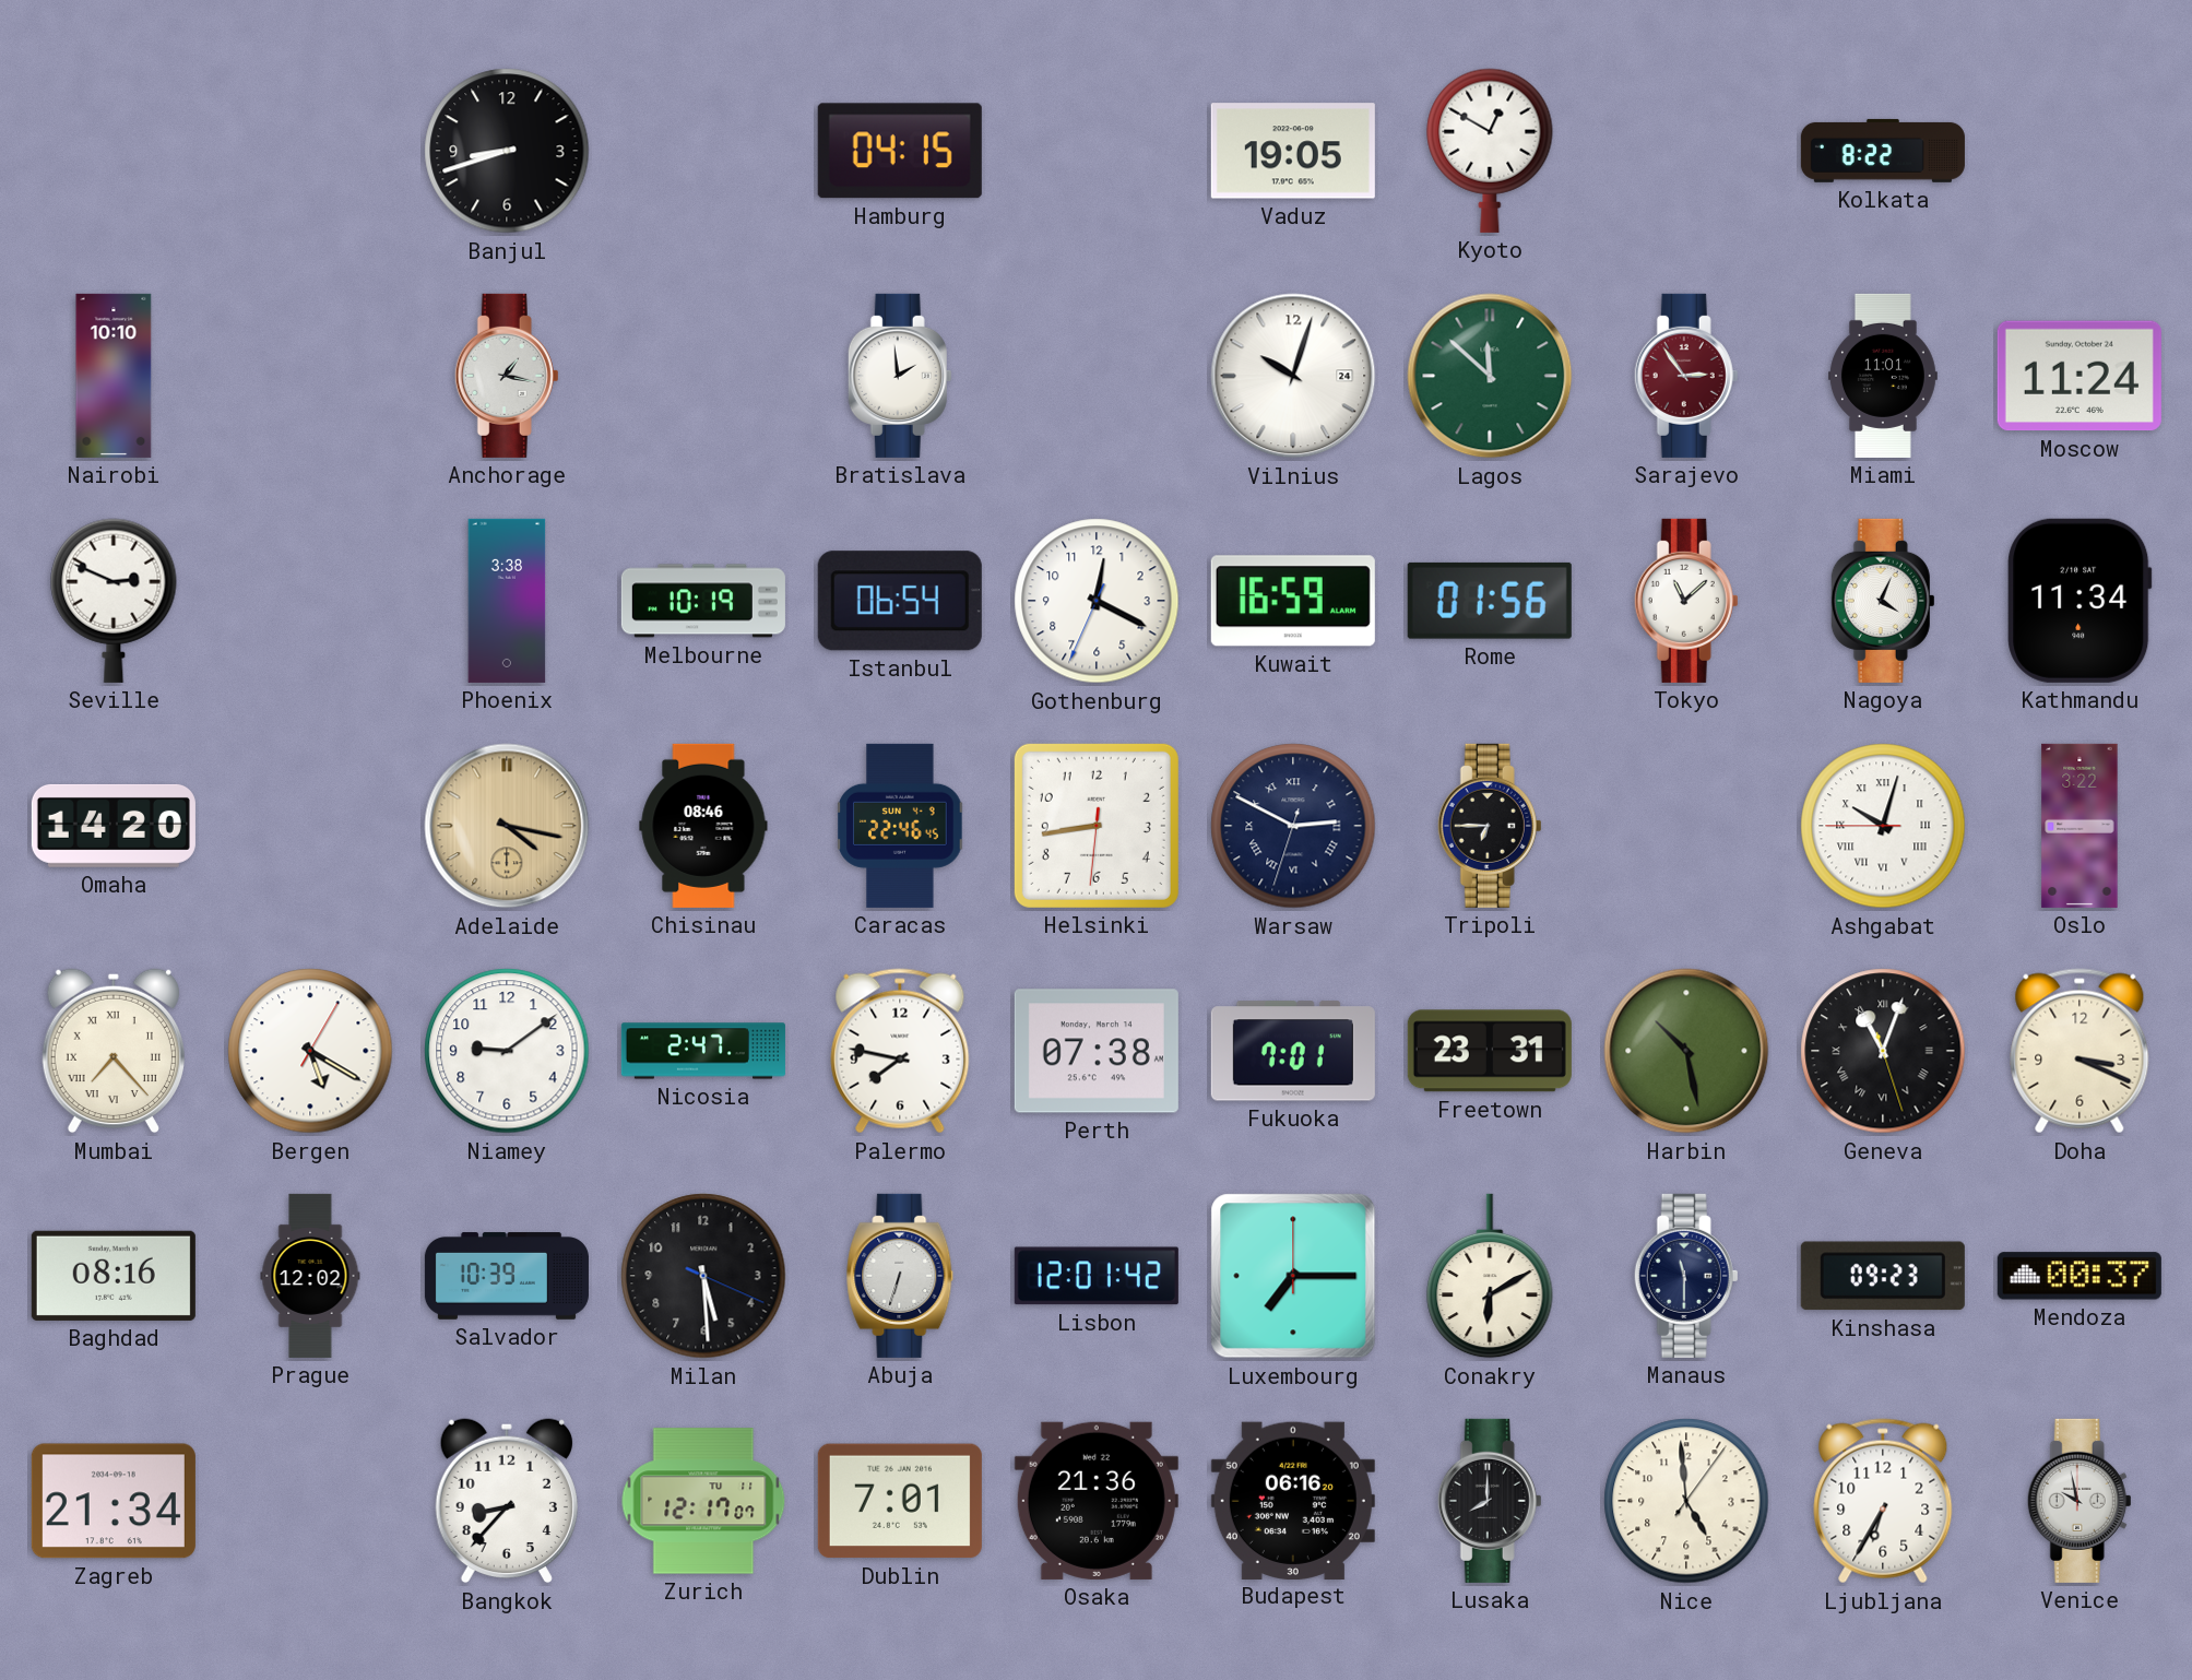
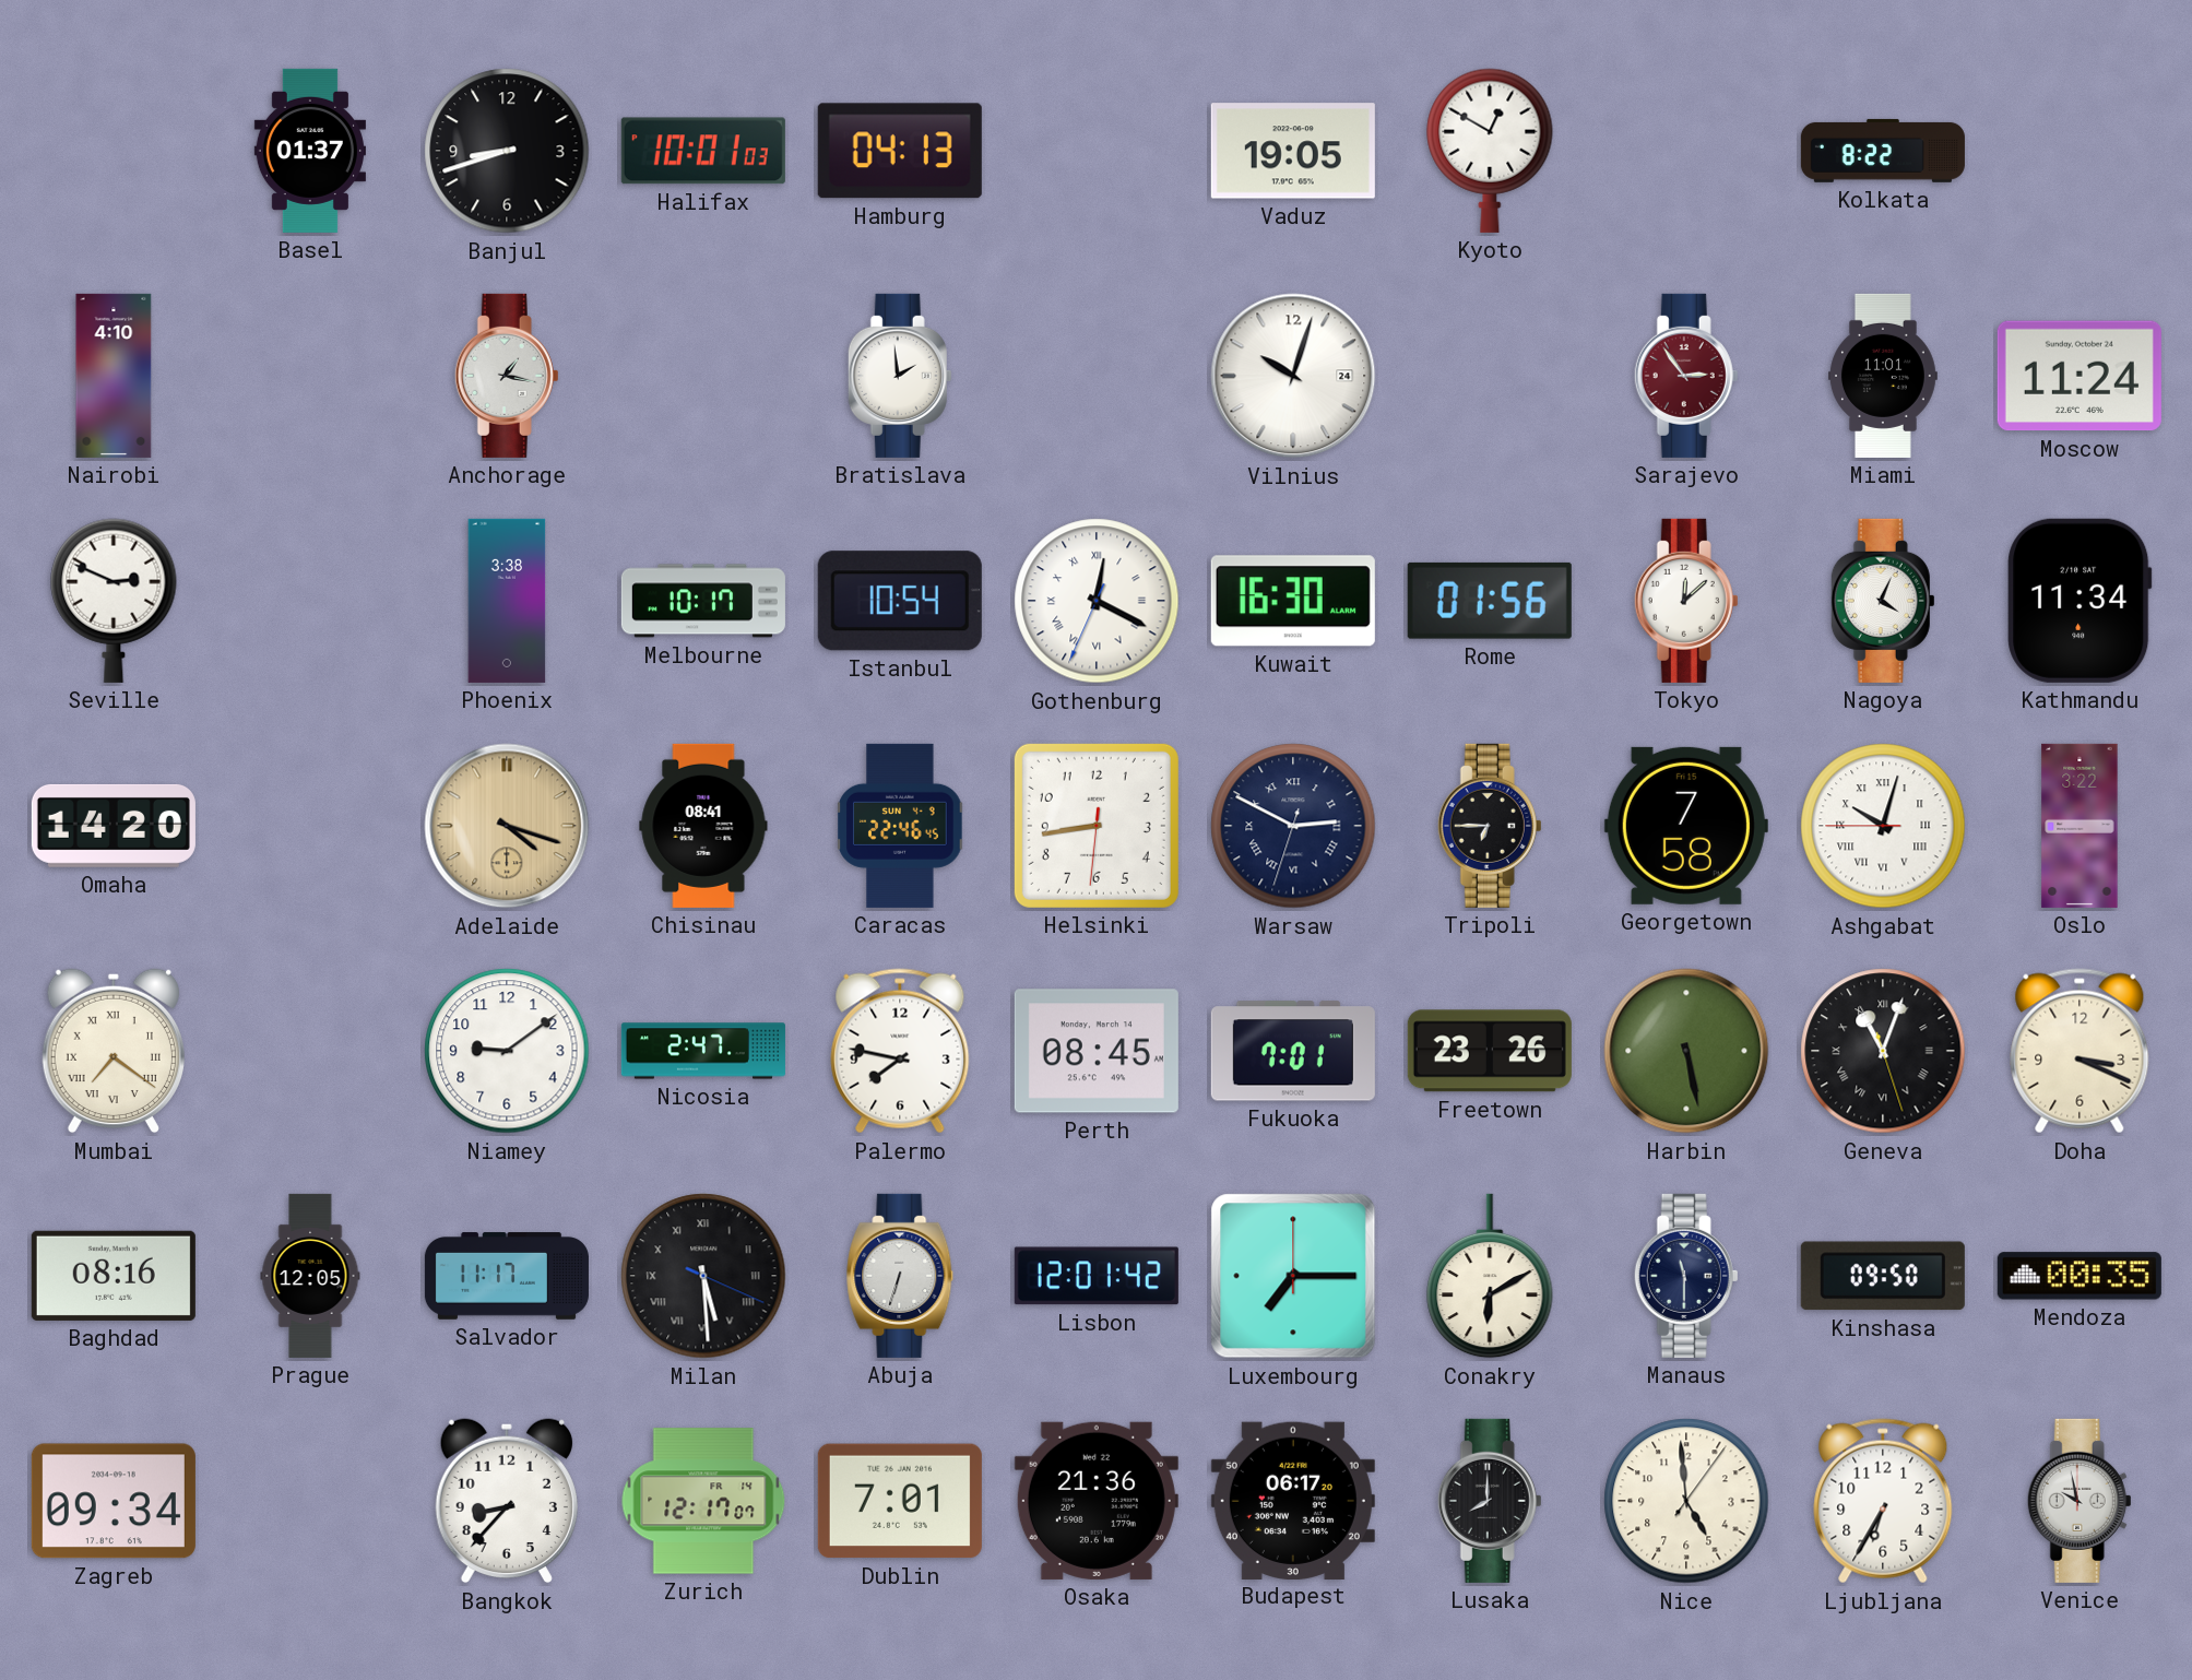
Basel: none -> 01:37
Halifax: none -> 10:01
Hamburg: 04:15 -> 04:13
Nairobi: 10:10 -> 4:10
Lagos: 11:52 -> none
Melbourne: 10:19 -> 10:17
Istanbul: 06:54 -> 10:54
Gothenburg numerals: Arabic -> Roman
Kuwait: 16:59 -> 16:30
Tokyo: 11:08 -> 12:08
Adelaide: 4:17 -> 4:18
Chisinau: 08:46 -> 08:41
Georgetown: none -> 7:58
Mumbai: 7:23 -> 7:21
Bergen: 5:20 -> none
Perth: 07:38 -> 08:45
Freetown: 23:31 -> 23:26
Harbin: 10:28 -> 5:28
Prague: 12:02 -> 12:05
Salvador: 10:39 -> 11:17
Milan numerals: Arabic -> Roman
Kinshasa: 09:23 -> 09:50
Mendoza: 00:37 -> 00:35
Zagreb: 21:34 -> 09:34
Zurich date: TU 11 -> FR 14
Budapest: 06:16 -> 06:17
